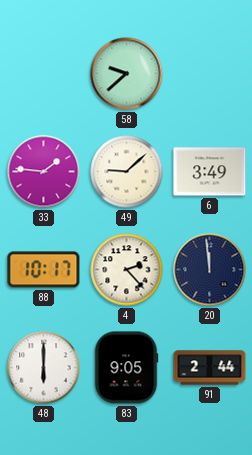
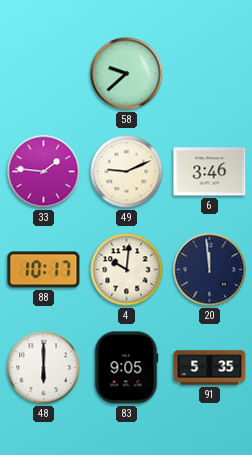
49: 9:08 -> 9:11
6: 3:49 -> 3:46
4: 2:23 -> 10:01
91: 2:44 -> 5:35
